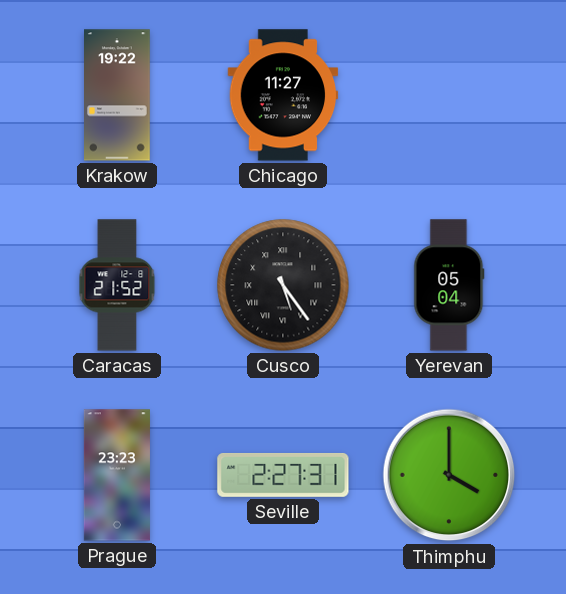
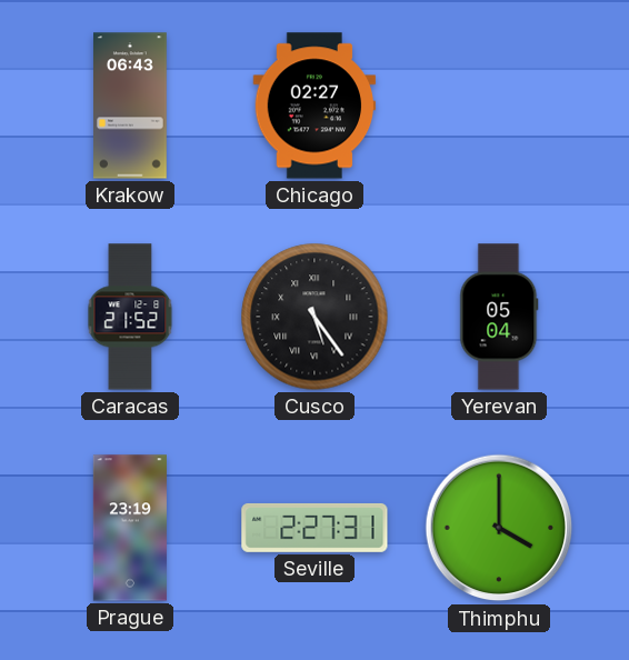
Krakow: 19:22 -> 06:43
Chicago: 11:27 -> 02:27
Prague: 23:23 -> 23:19
